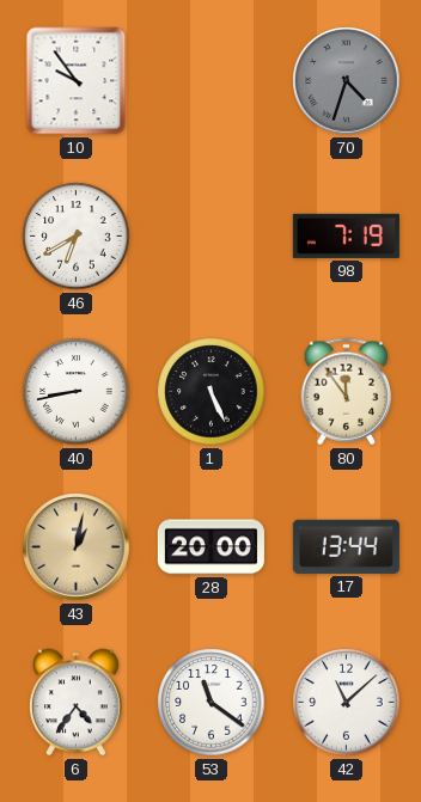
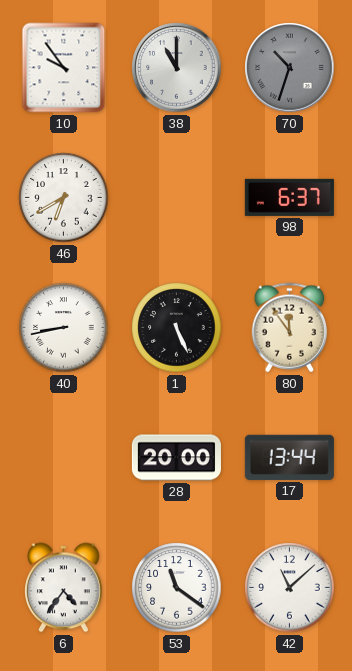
38: none -> 11:00
70: 4:33 -> 10:33
98: 7:19 -> 6:37
43: 1:02 -> none
